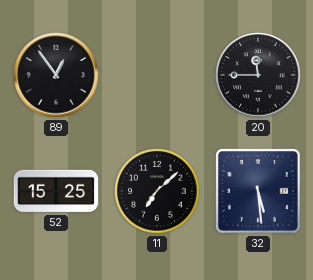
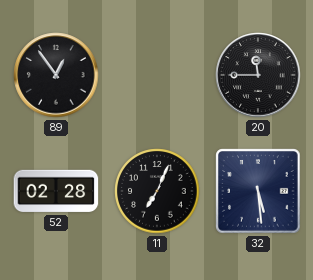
52: 15:25 -> 02:28
11: 7:08 -> 7:04
